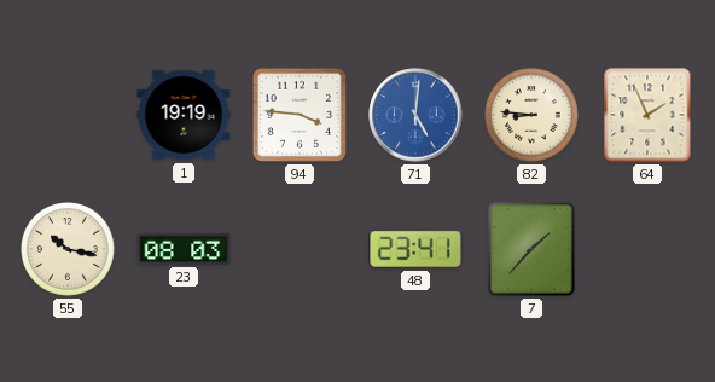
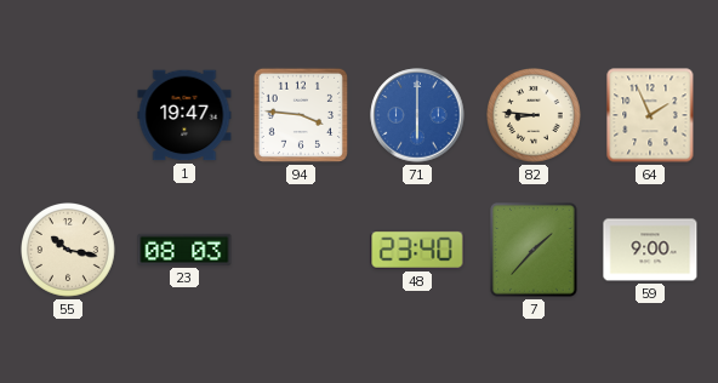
1: 19:19 -> 19:47
71: 5:01 -> 6:00
48: 23:41 -> 23:40
59: none -> 9:00
